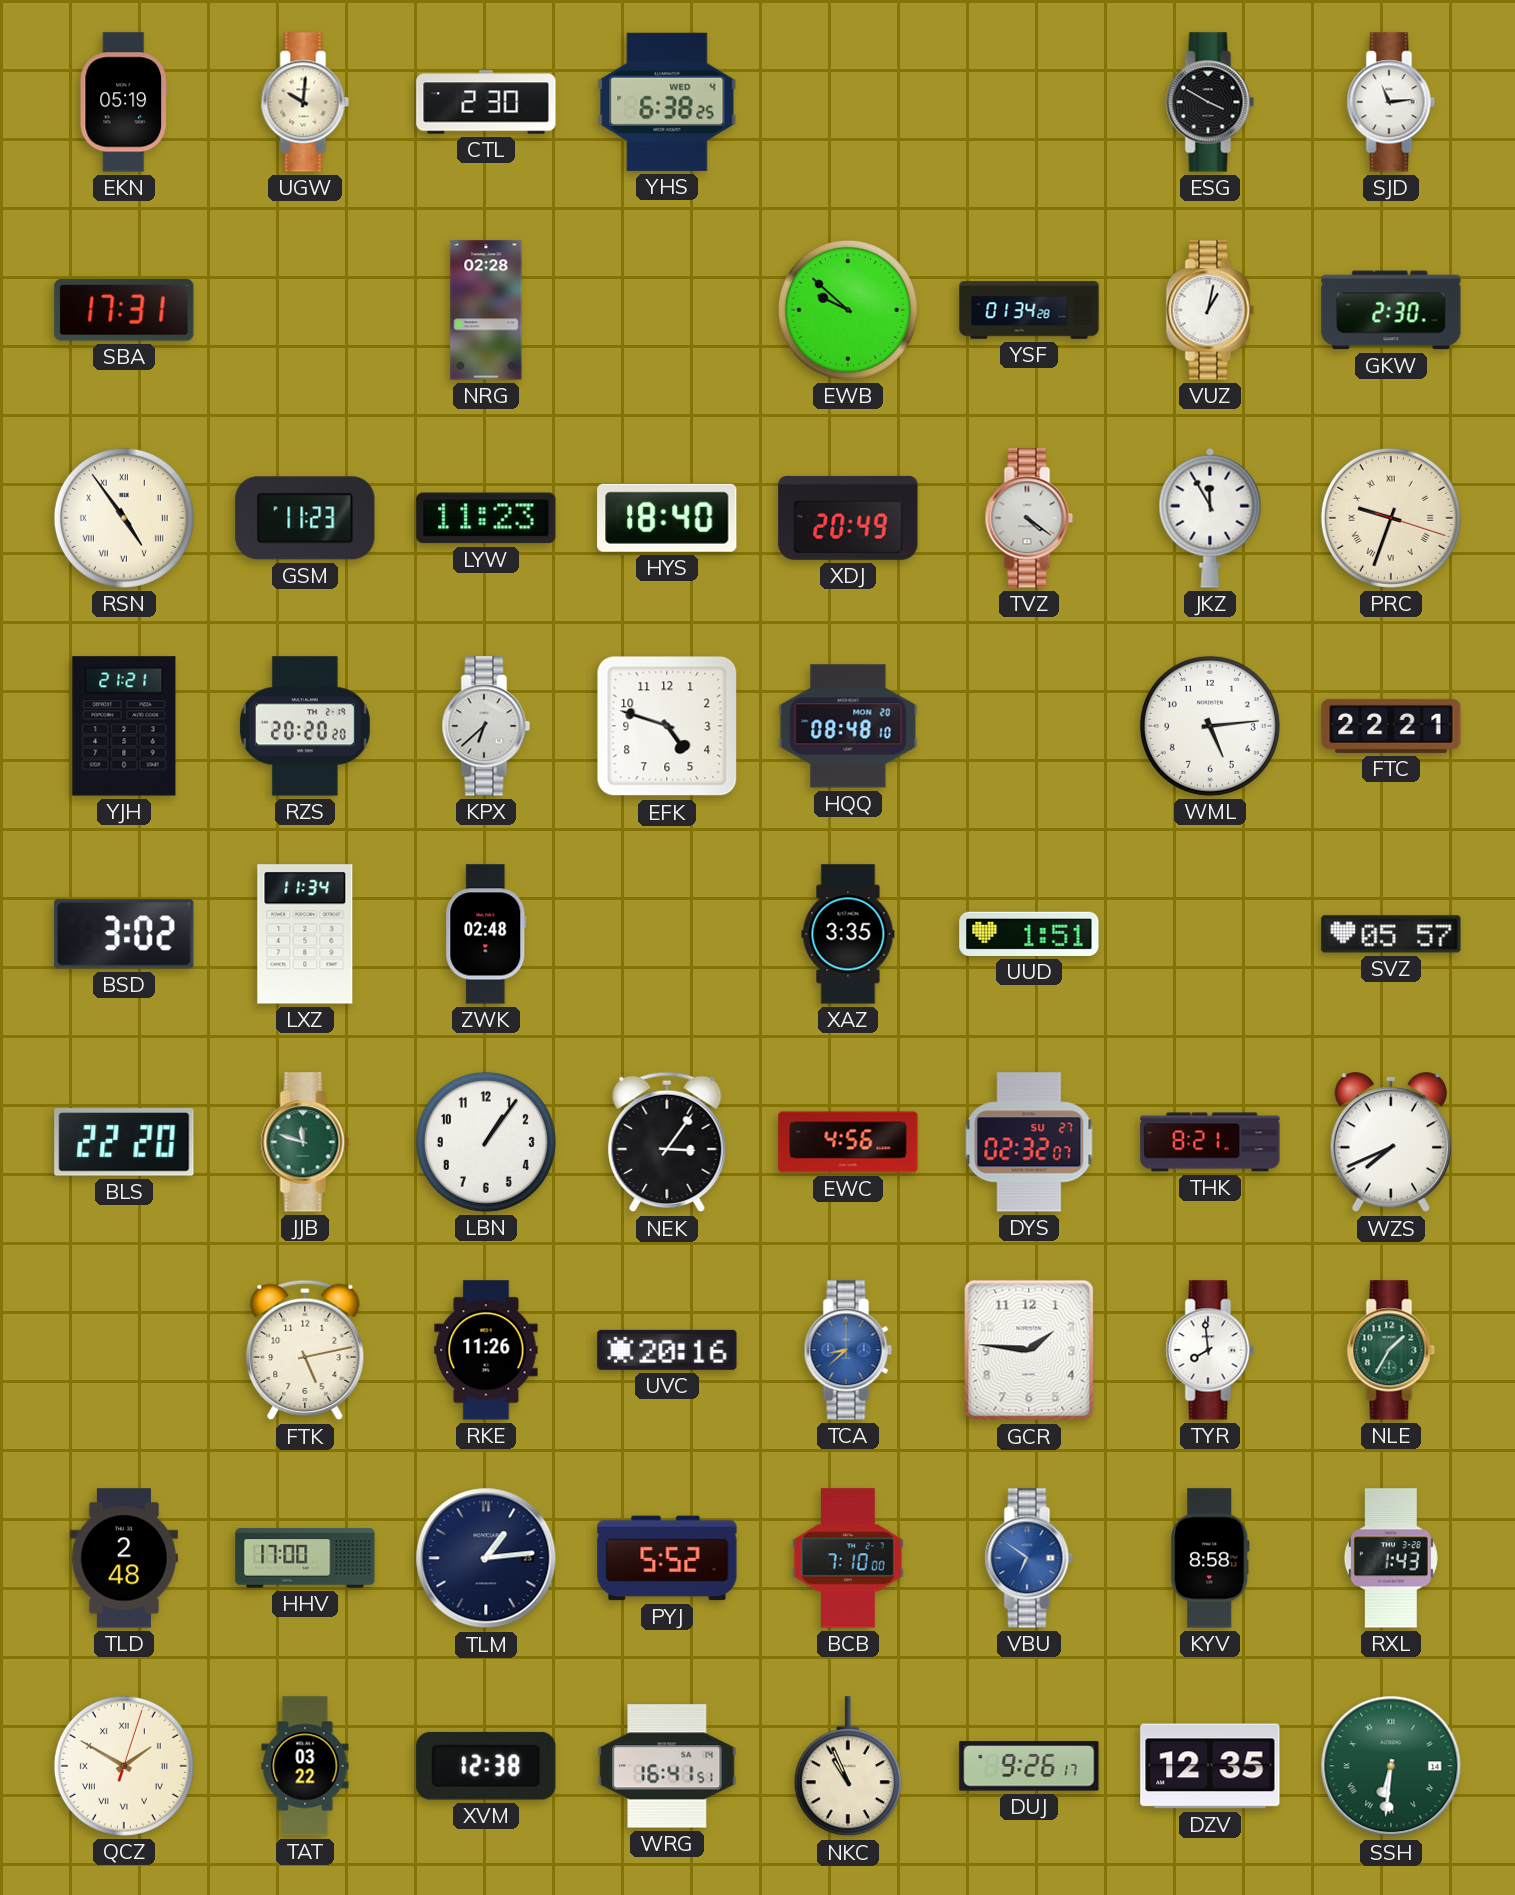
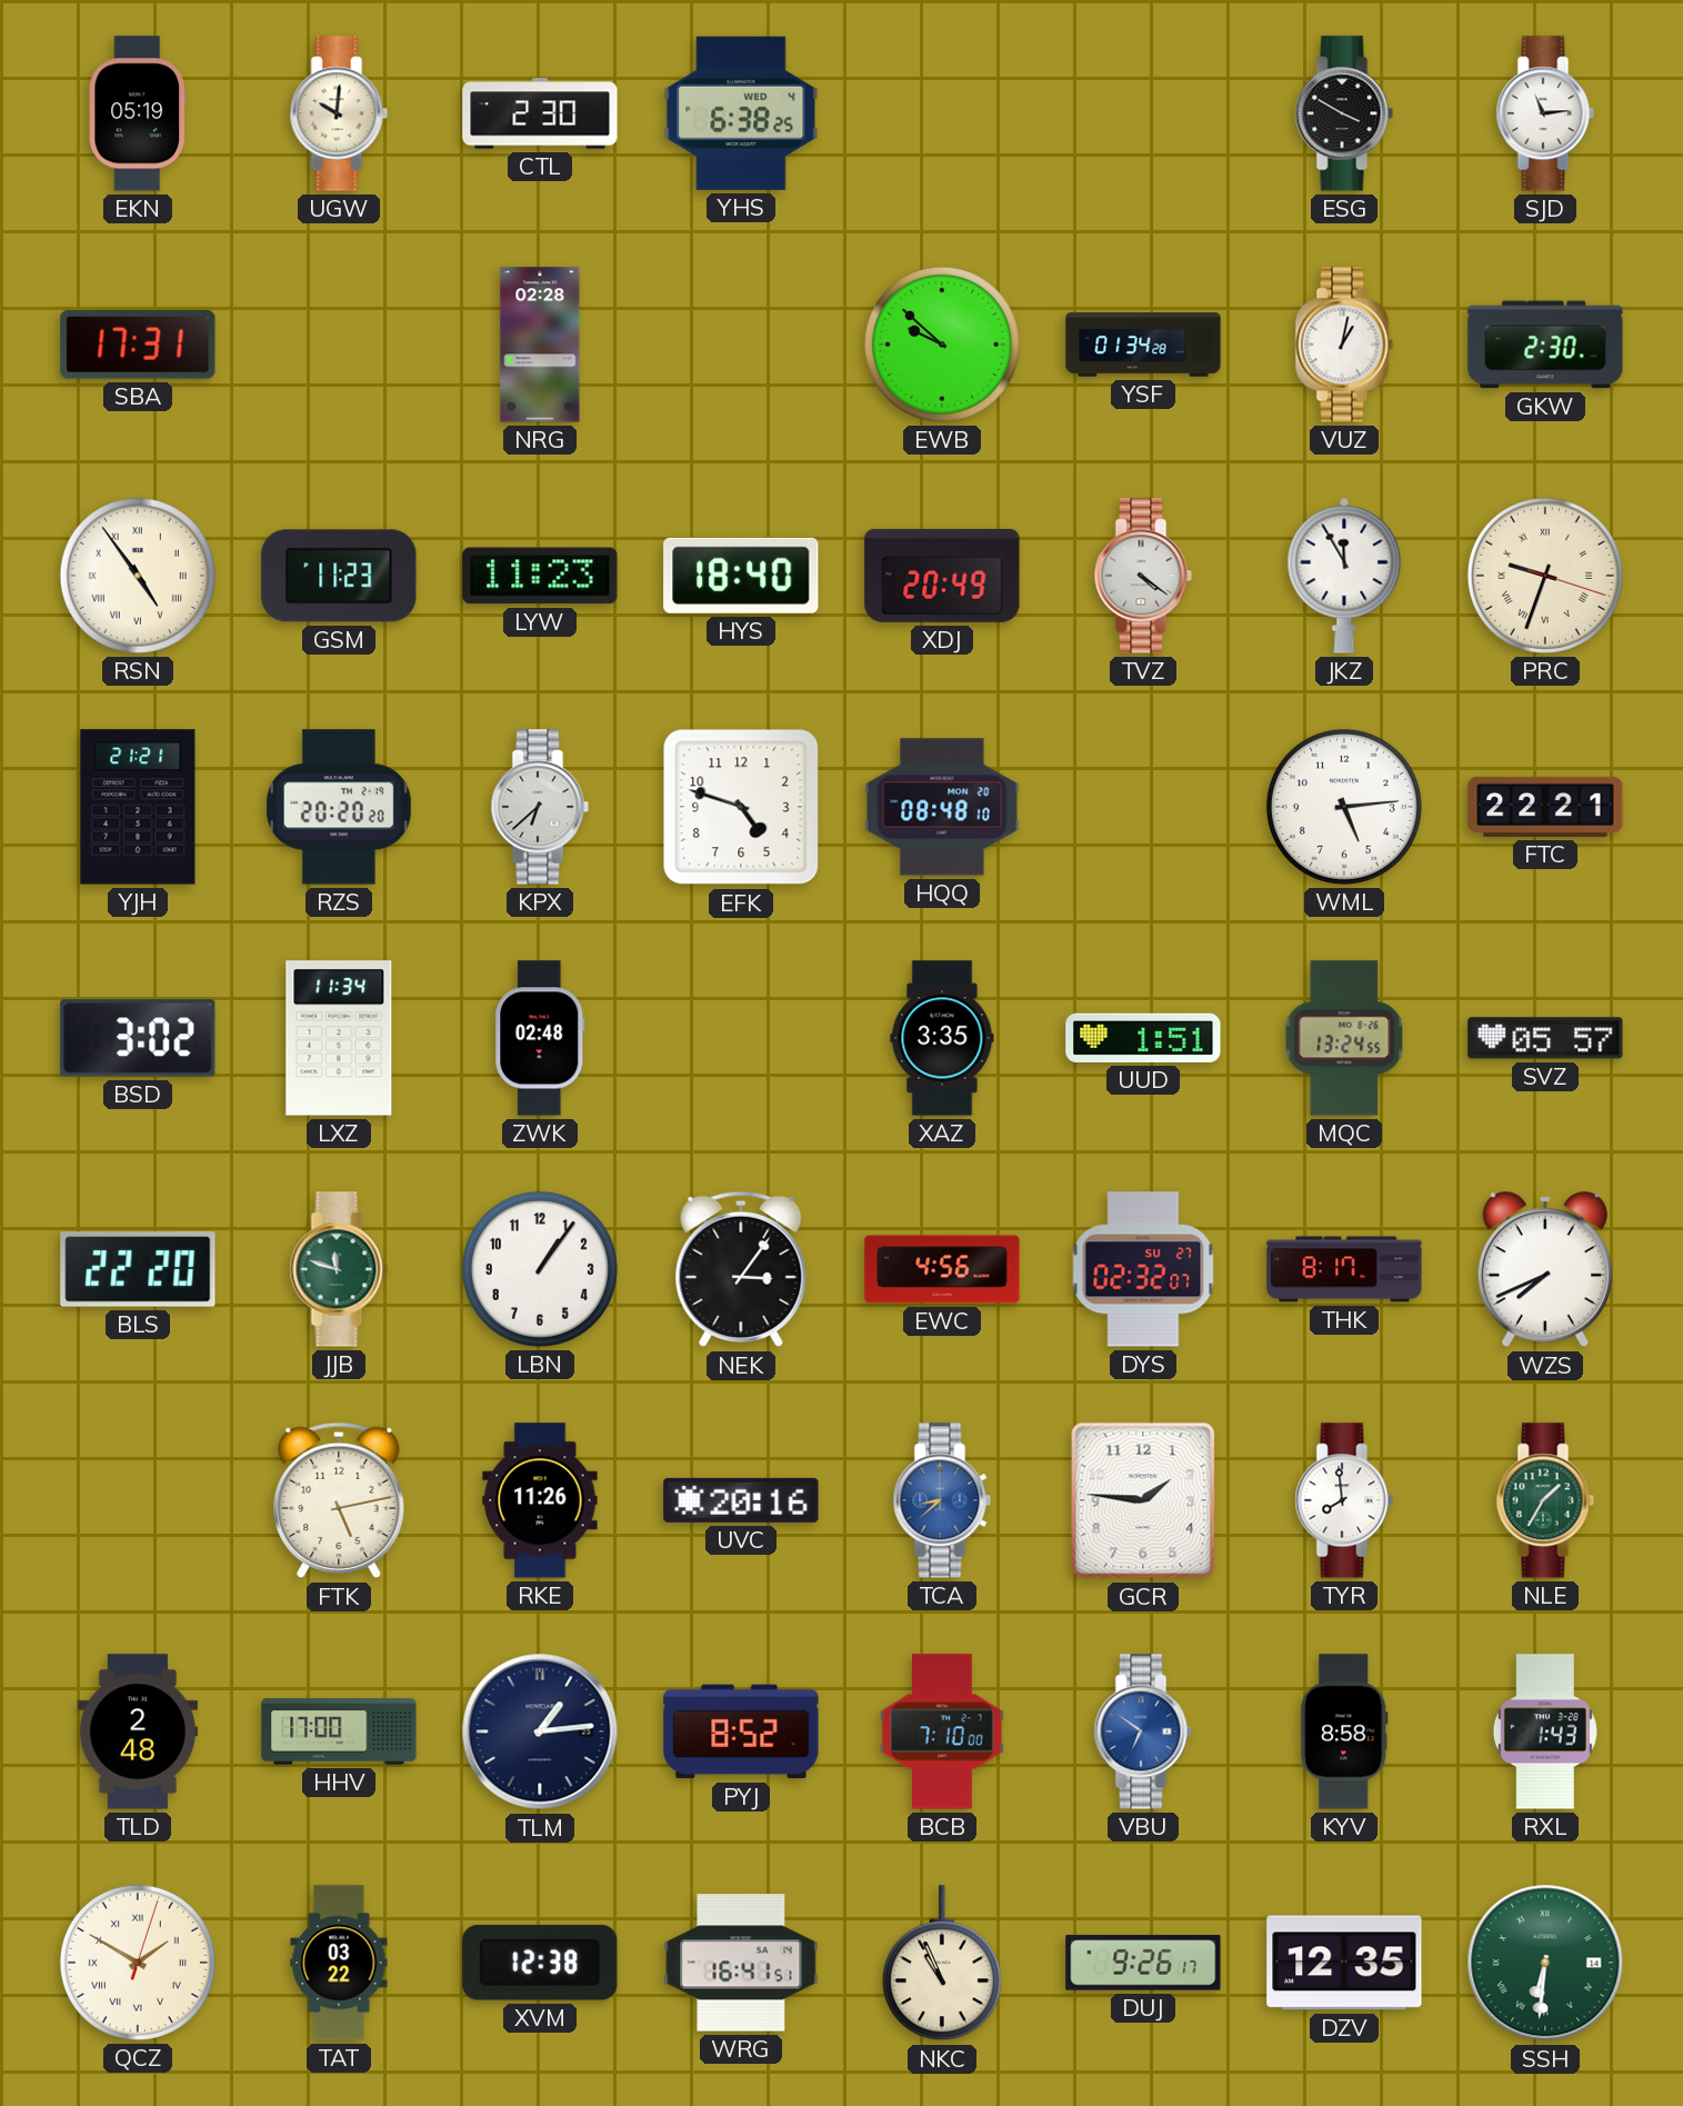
MQC: none -> 13:24
THK: 8:21 -> 8:17
PYJ: 5:52 -> 8:52
